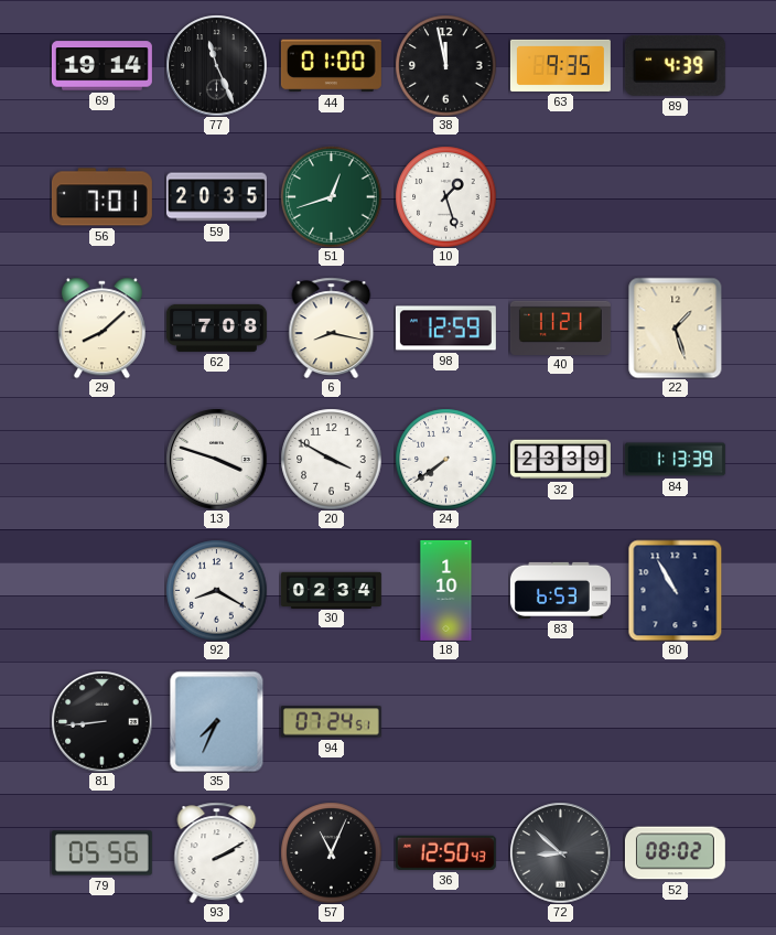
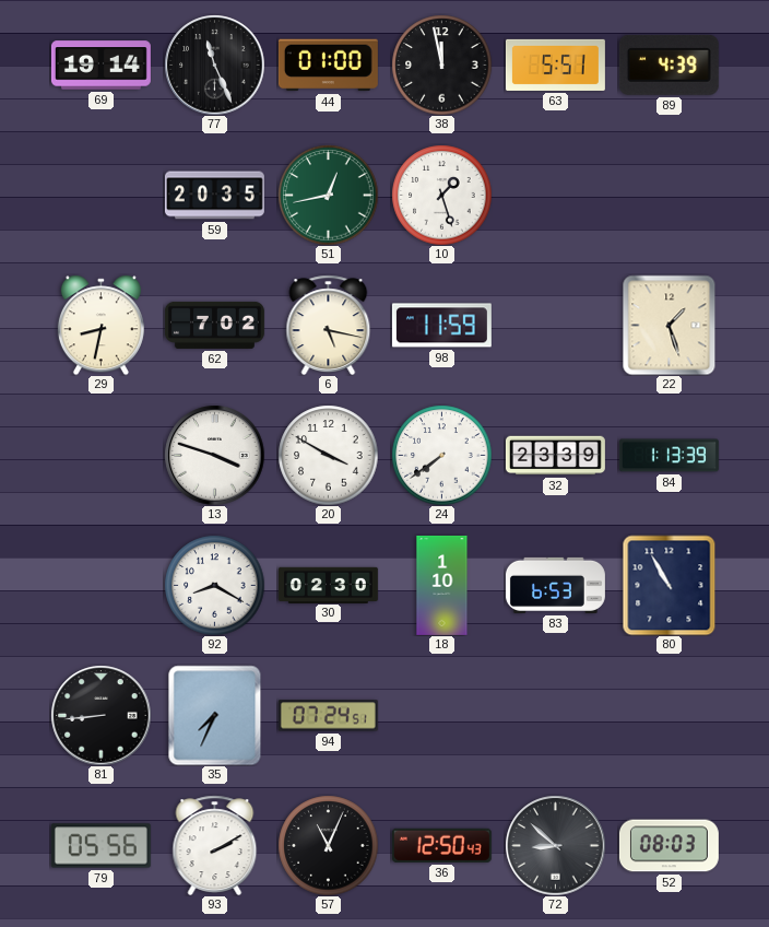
63: 9:35 -> 5:51
56: 7:01 -> none
51: 12:42 -> 12:43
29: 8:08 -> 8:32
62: 7:08 -> 7:02
6: 8:17 -> 5:17
98: 12:59 -> 11:59
40: 11:21 -> none
30: 02:34 -> 02:30
52: 08:02 -> 08:03
